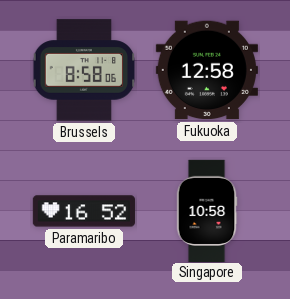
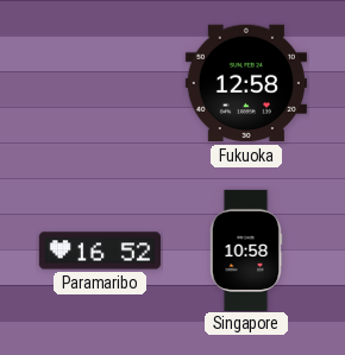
Brussels: 8:58 -> none
